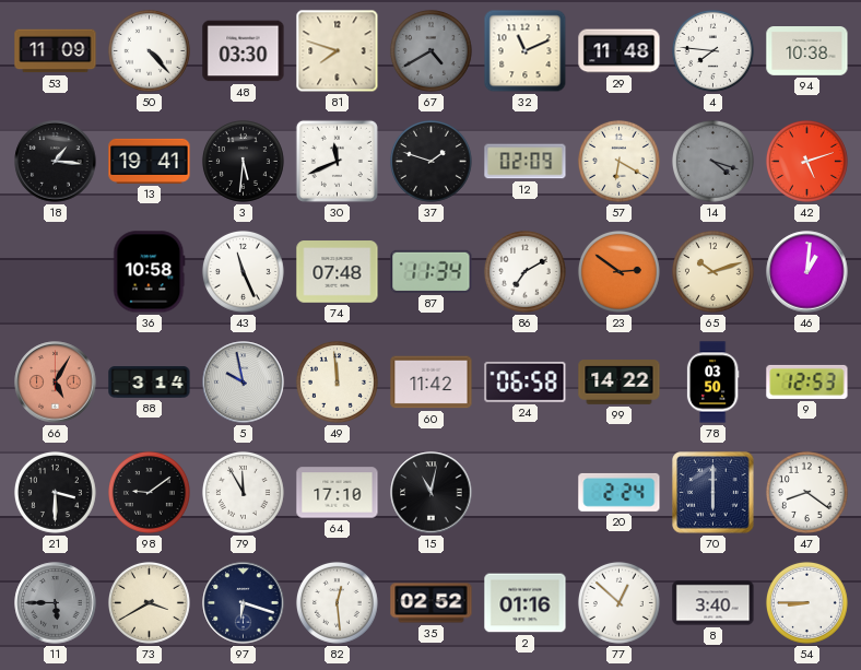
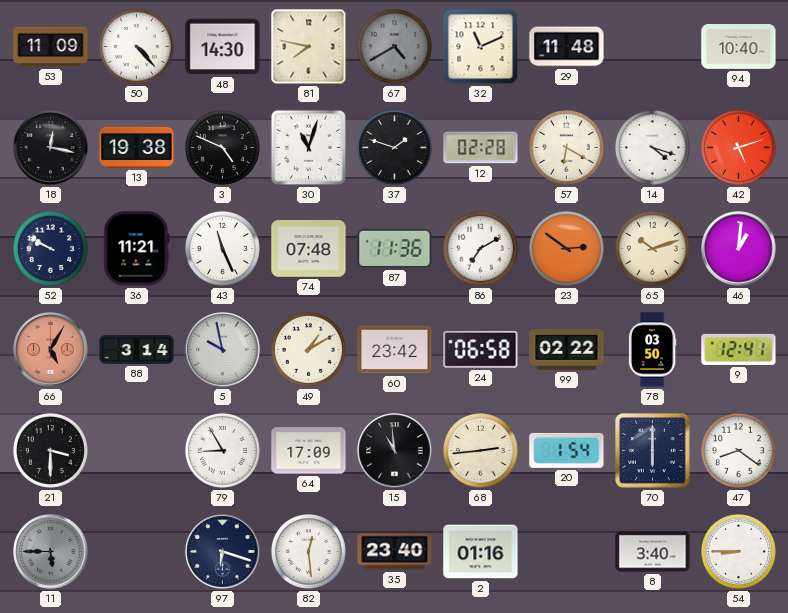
48: 03:30 -> 14:30
81: 7:48 -> 7:47
4: 7:46 -> none
94: 10:38 -> 10:40
18: 1:16 -> 12:17
13: 19:41 -> 19:38
3: 5:31 -> 4:49
30: 11:41 -> 11:03
12: 02:09 -> 02:28
14 dial: grey -> white
52: none -> 9:50
36: 10:58 -> 11:21
87: 11:34 -> 11:36
49: 11:59 -> 1:10
60: 11:42 -> 23:42
99: 14:22 -> 02:22
9: 12:53 -> 12:41
98: 9:09 -> none
79: 11:55 -> 8:55
64: 17:10 -> 17:09
15: 11:02 -> 10:59
68: none -> 2:44
20: 2:24 -> 1:54
73: 3:40 -> none
35: 02:52 -> 23:40
77: 12:52 -> none
